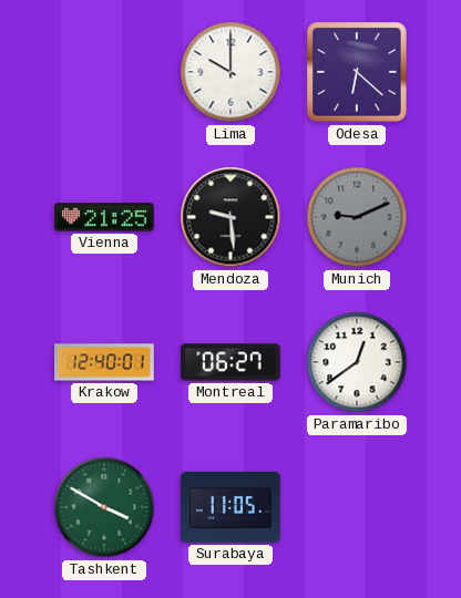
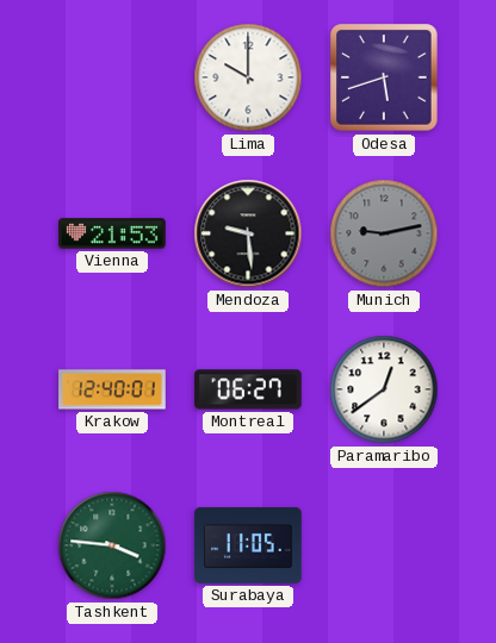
Odesa: 6:22 -> 5:42
Vienna: 21:25 -> 21:53
Munich: 9:11 -> 9:13
Tashkent: 3:50 -> 3:46
